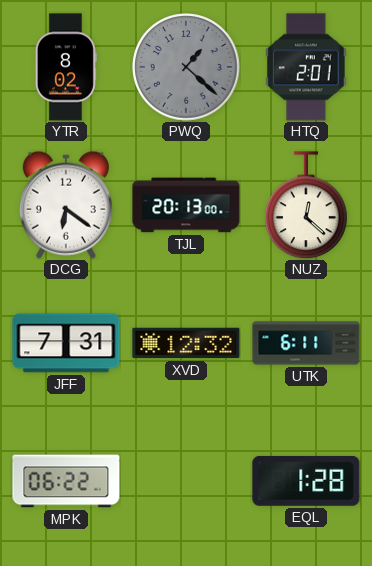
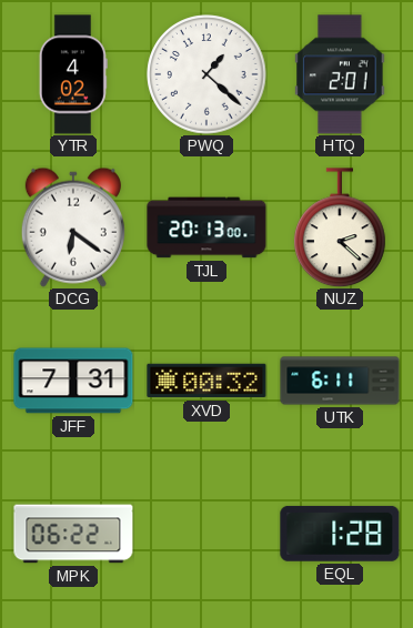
YTR: 8:02 -> 4:02
PWQ dial: grey -> white
NUZ: 12:22 -> 2:22
XVD: 12:32 -> 00:32
